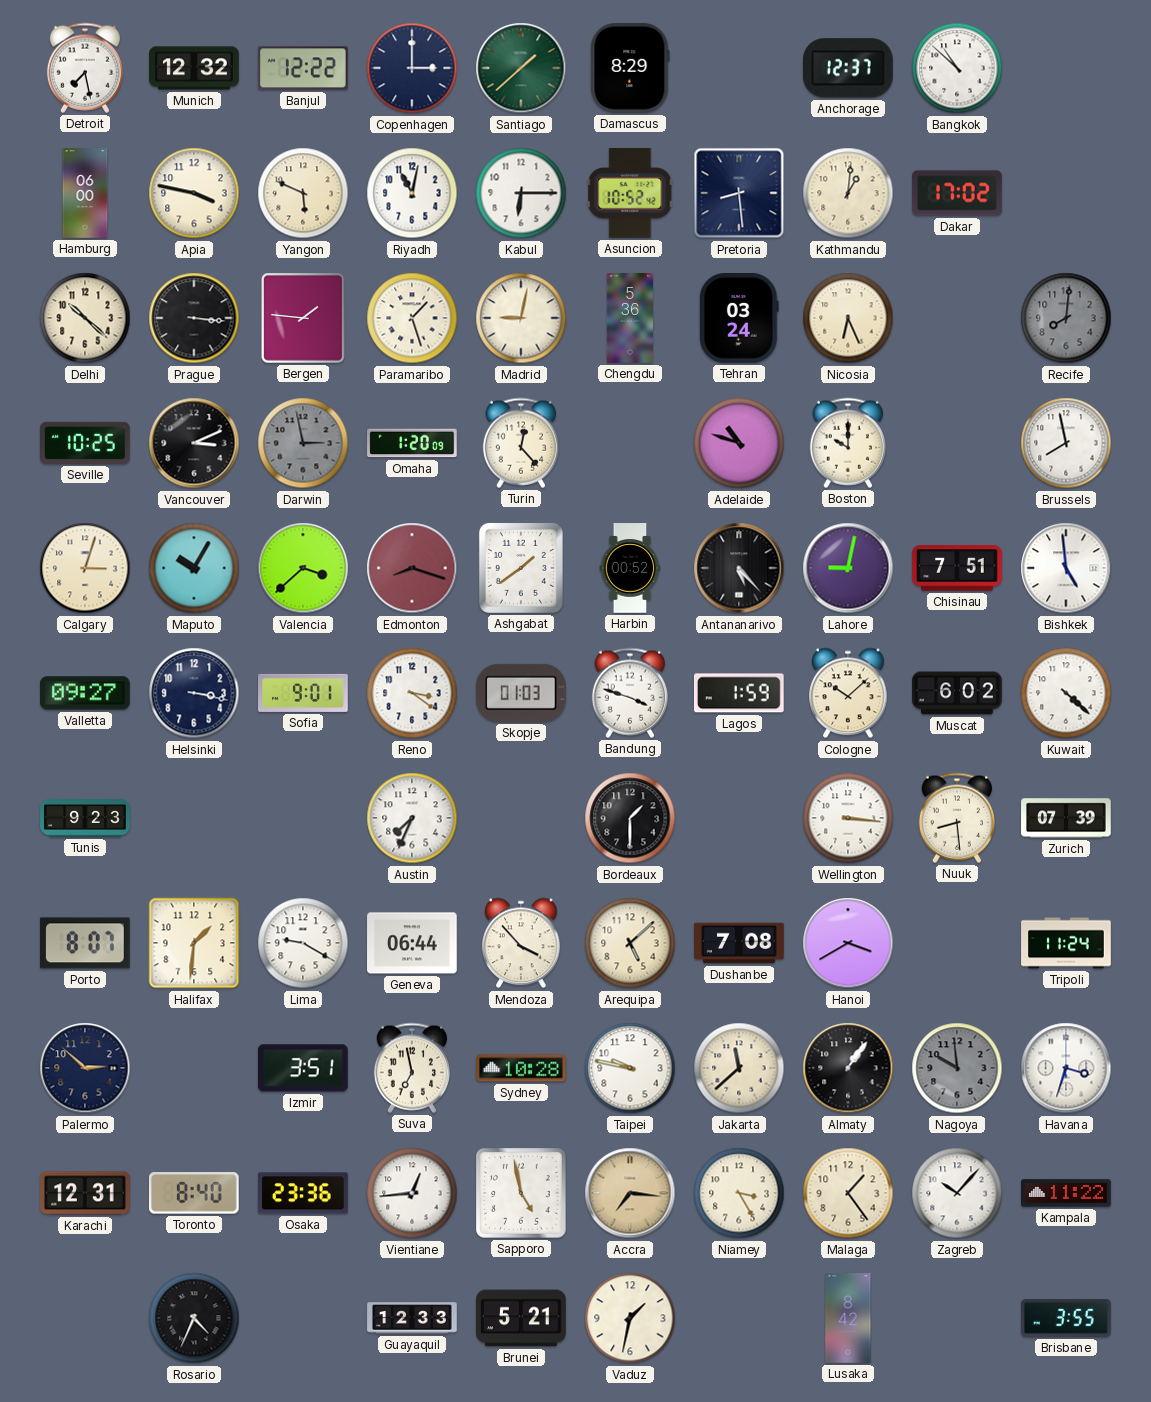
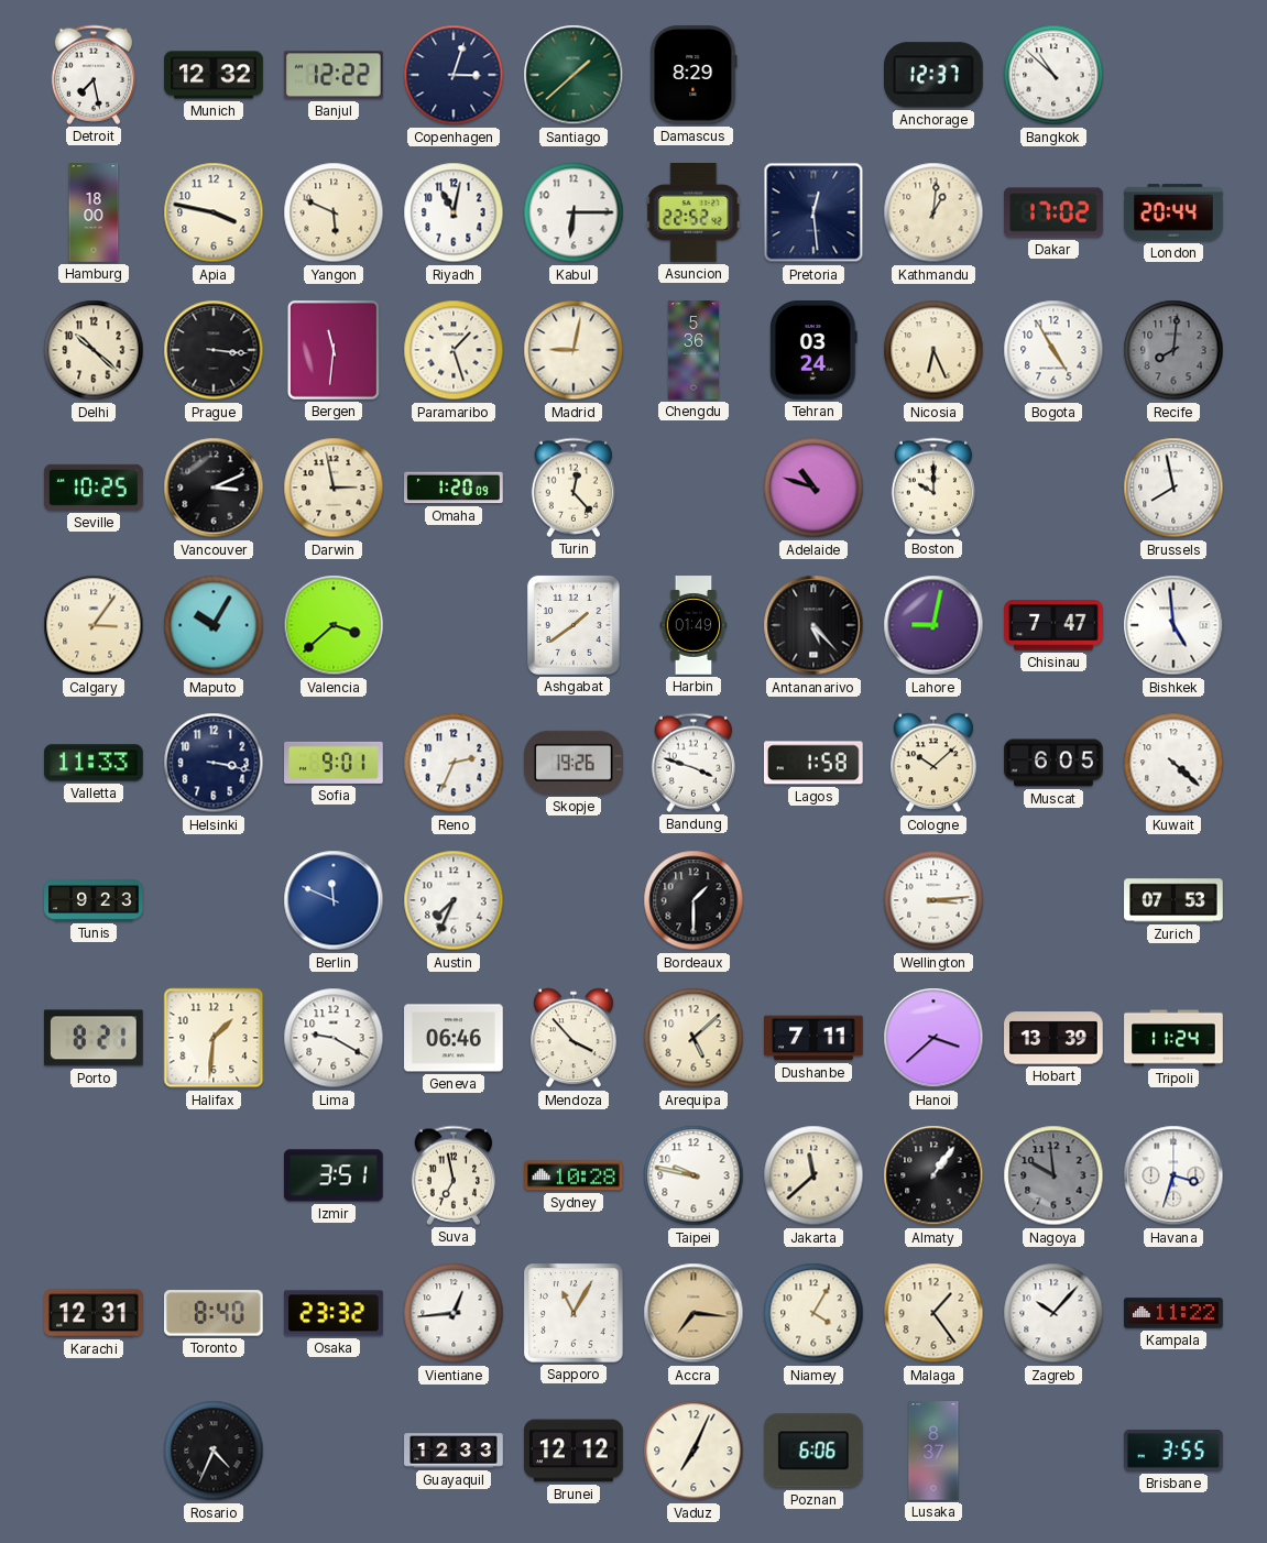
Copenhagen: 3:00 -> 3:03
Hamburg: 06:00 -> 18:00
Asuncion: 10:52 -> 22:52
Pretoria: 8:29 -> 12:29
London: none -> 20:44
Bergen: 1:46 -> 11:31
Bogota: none -> 4:55
Darwin dial: grey -> cream
Calgary: 3:03 -> 3:06
Edmonton: 8:18 -> none
Harbin: 00:52 -> 01:49
Chisinau: 7:51 -> 7:47
Valletta: 09:27 -> 11:33
Reno: 3:21 -> 2:34
Skopje: 01:03 -> 19:26
Lagos: 1:59 -> 1:58
Muscat: 6:02 -> 6:05
Berlin: none -> 11:49
Wellington: 3:16 -> 3:14
Nuuk: 8:29 -> none
Zurich: 07:39 -> 07:53
Porto: 8:07 -> 8:21
Geneva: 06:44 -> 06:46
Dushanbe: 7:08 -> 7:11
Hanoi: 3:40 -> 3:38
Hobart: none -> 13:39
Palermo: 2:52 -> none
Osaka: 23:36 -> 23:32
Sapporo: 4:58 -> 11:05
Niamey: 3:25 -> 4:05
Brunei: 5:21 -> 12:12
Vaduz: 1:32 -> 7:04
Poznan: none -> 6:06
Lusaka: 8:42 -> 8:37
